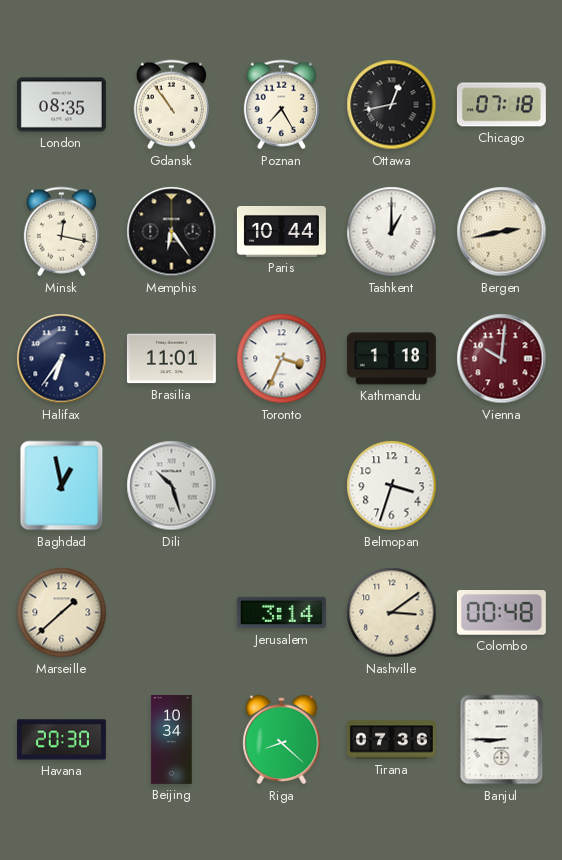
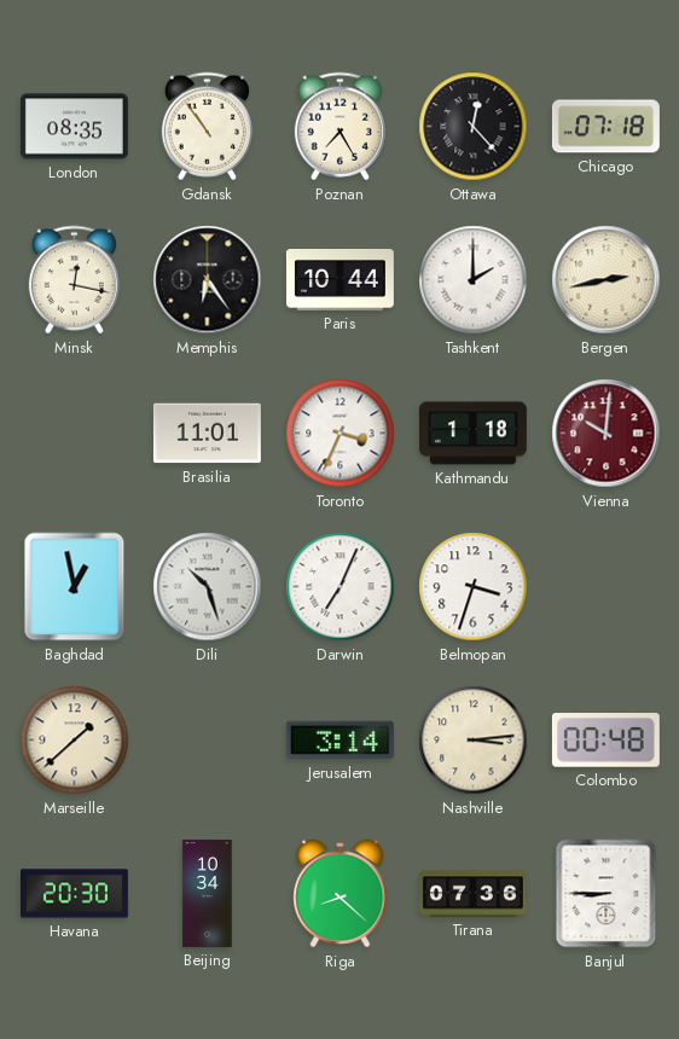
Ottawa: 12:43 -> 12:23
Tashkent: 1:00 -> 2:00
Halifax: 6:36 -> none
Darwin: none -> 7:04
Nashville: 3:09 -> 3:14
